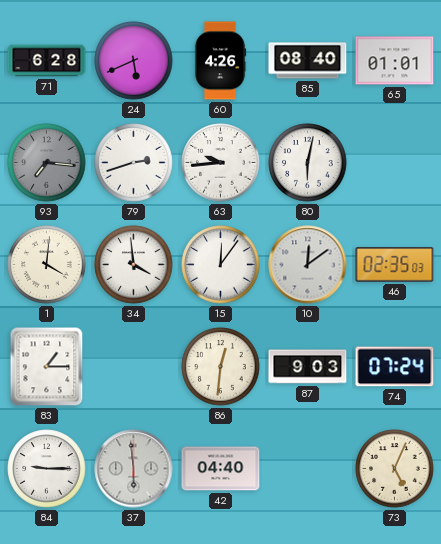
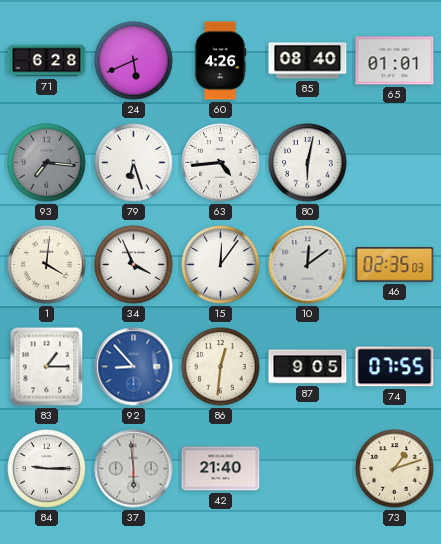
79: 2:42 -> 6:27
63: 9:44 -> 4:44
34: 3:59 -> 3:56
92: none -> 8:53
87: 9:03 -> 9:05
74: 07:24 -> 07:55
42: 04:40 -> 21:40
73: 5:04 -> 1:12
